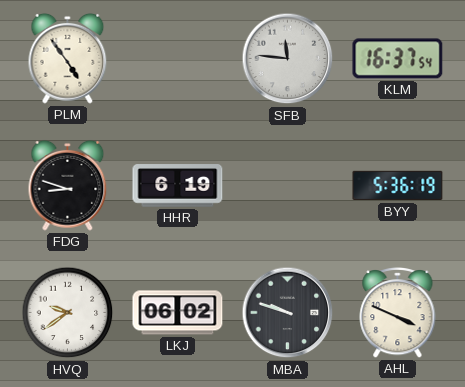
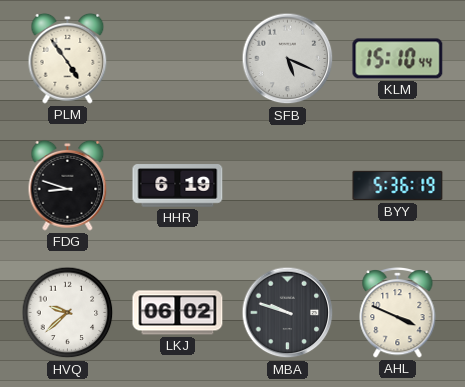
SFB: 11:46 -> 5:19
KLM: 16:37 -> 15:10
HVQ: 9:39 -> 9:38
